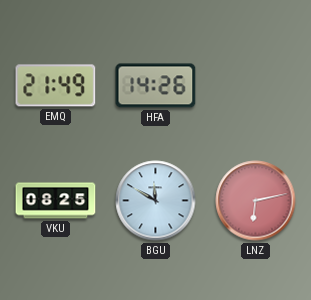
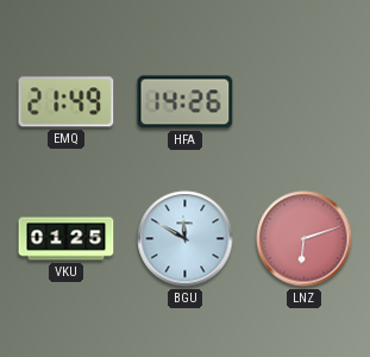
VKU: 08:25 -> 01:25
LNZ: 6:13 -> 6:12
